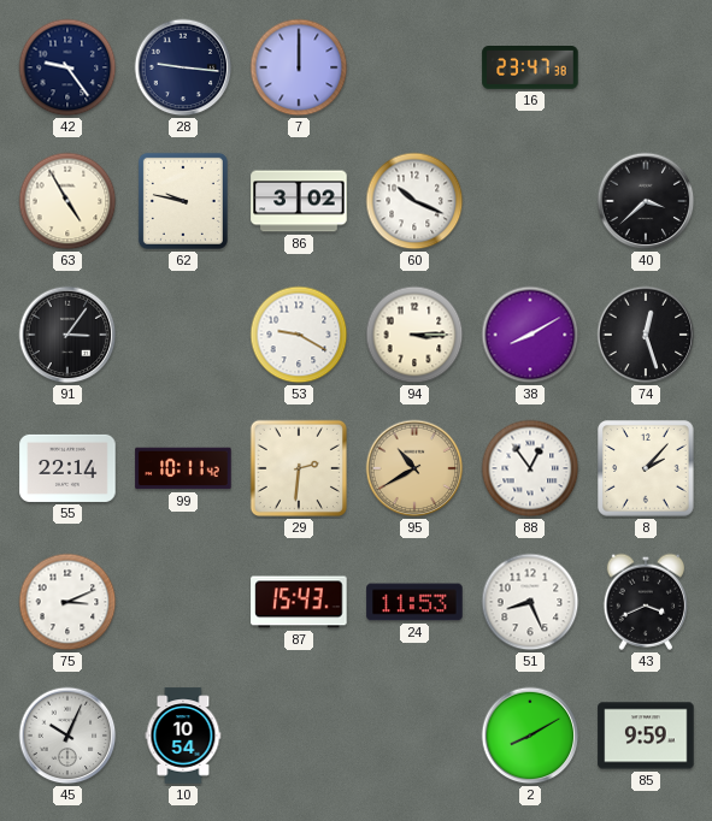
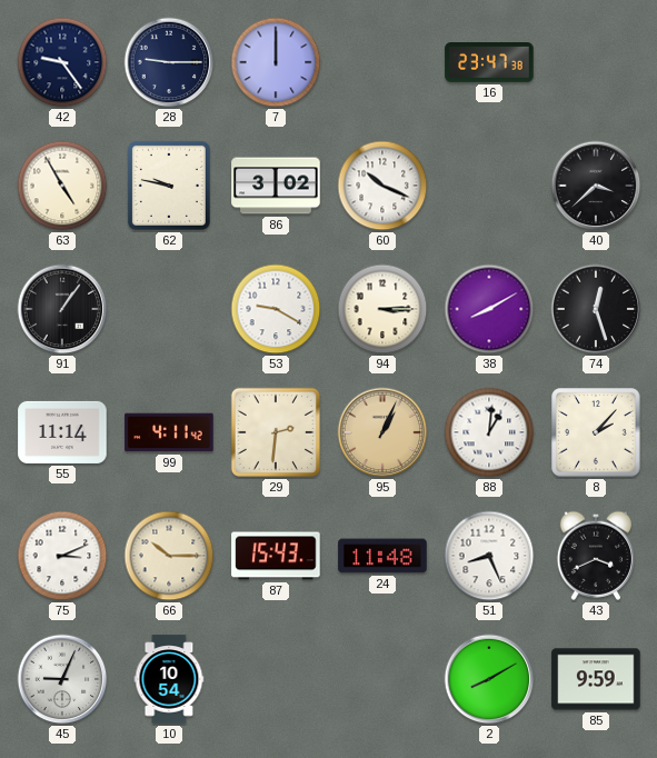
28: 9:16 -> 9:15
91: 3:06 -> 1:06
55: 22:14 -> 11:14
99: 10:11 -> 4:11
95: 10:40 -> 1:04
88: 12:54 -> 1:01
66: none -> 10:15
24: 11:53 -> 11:48
45: 10:04 -> 9:04
